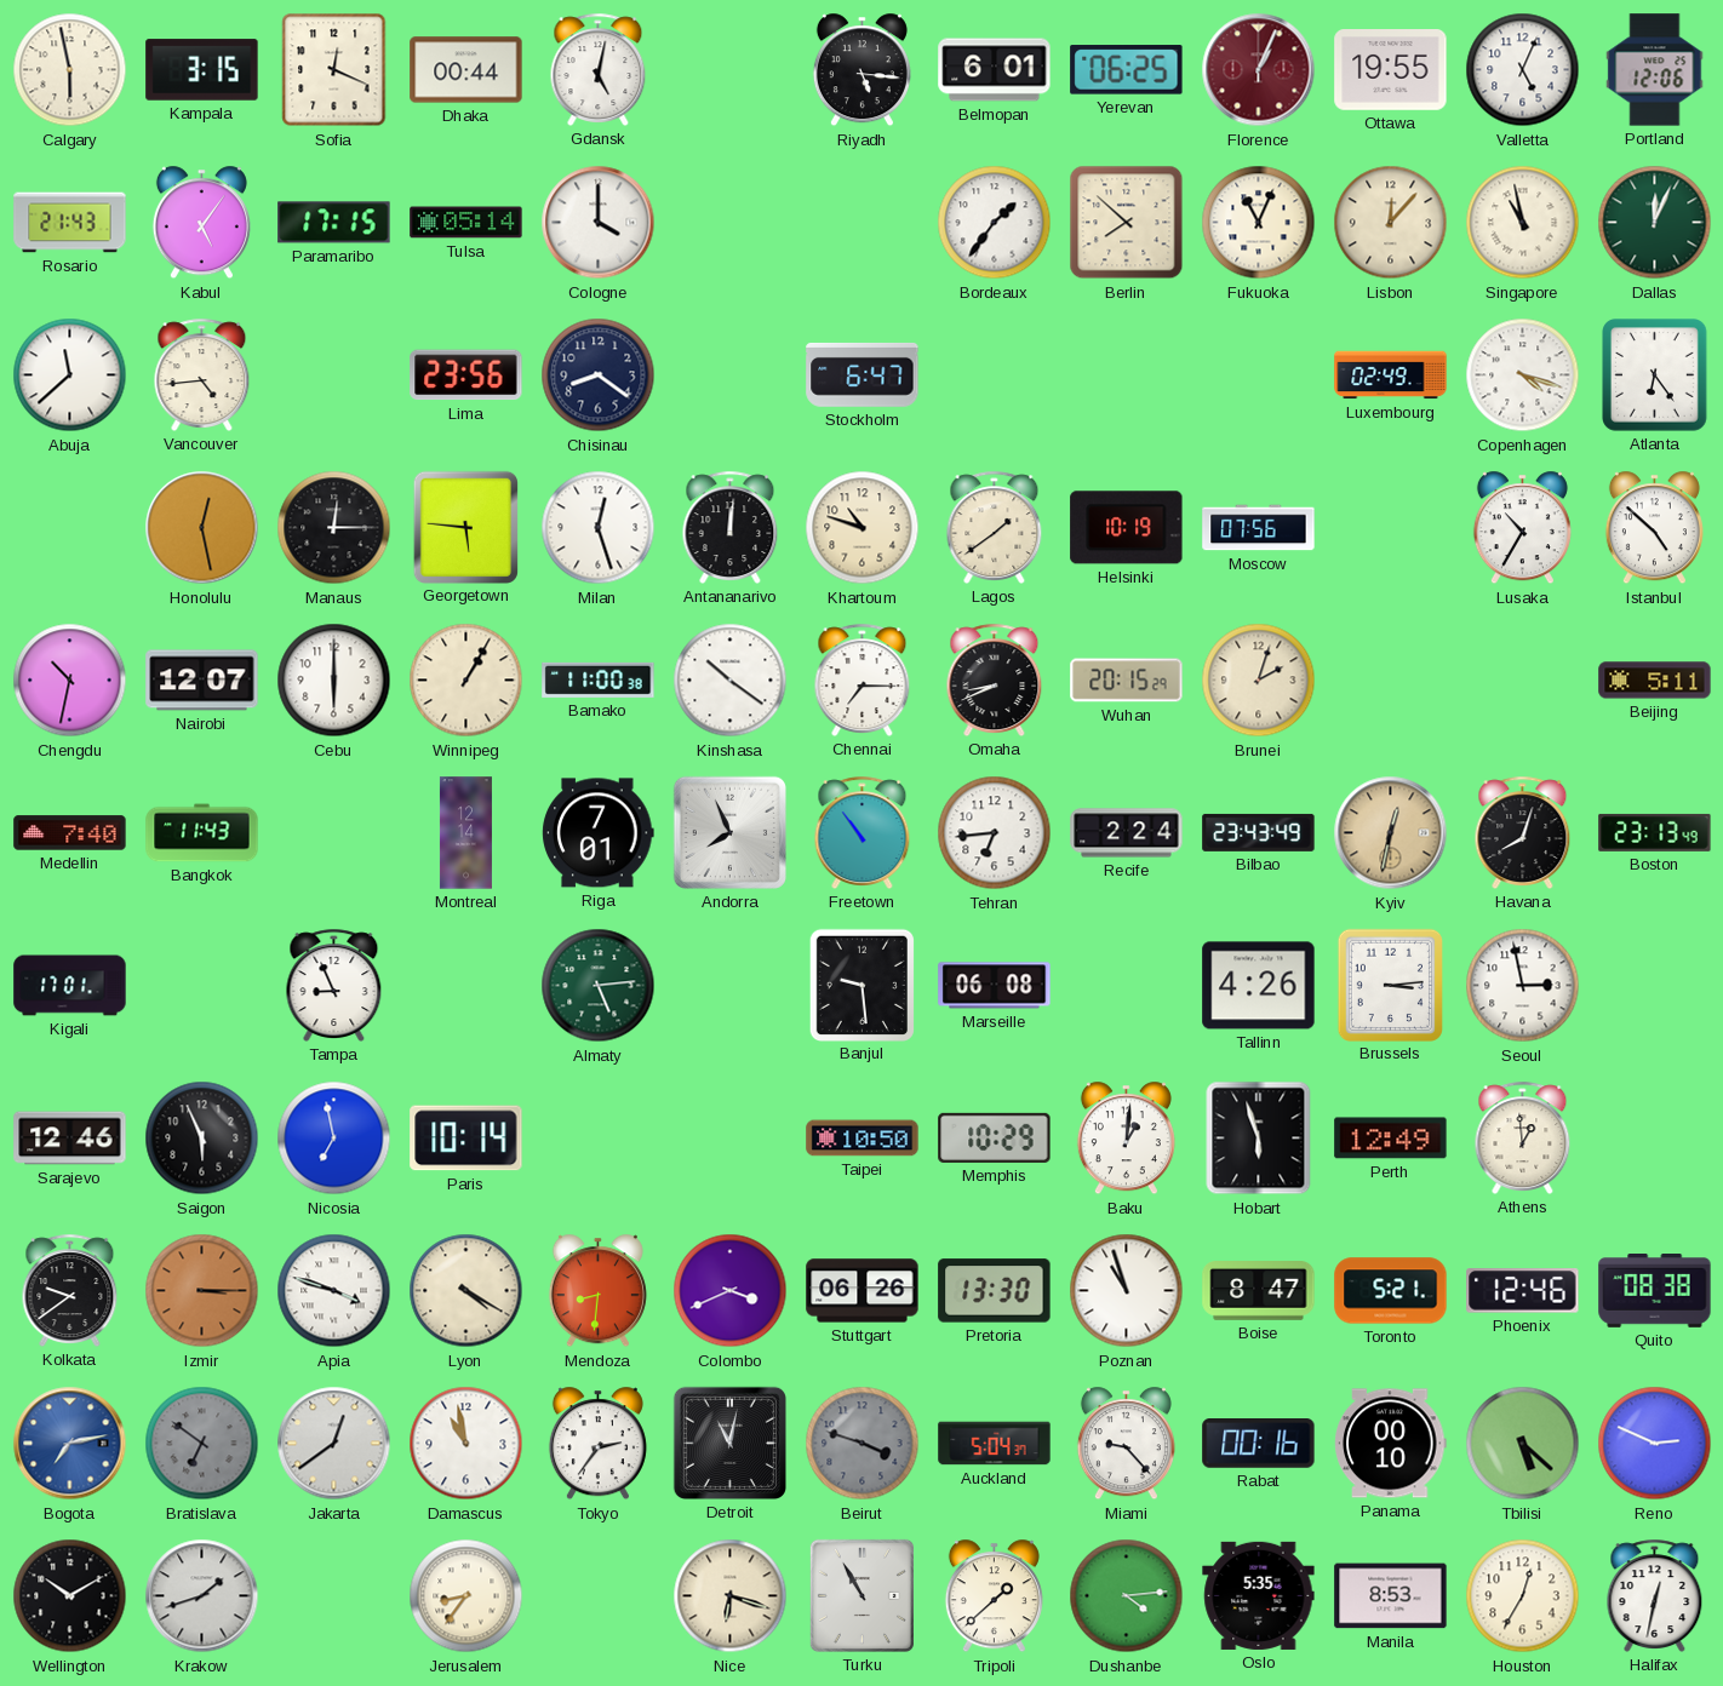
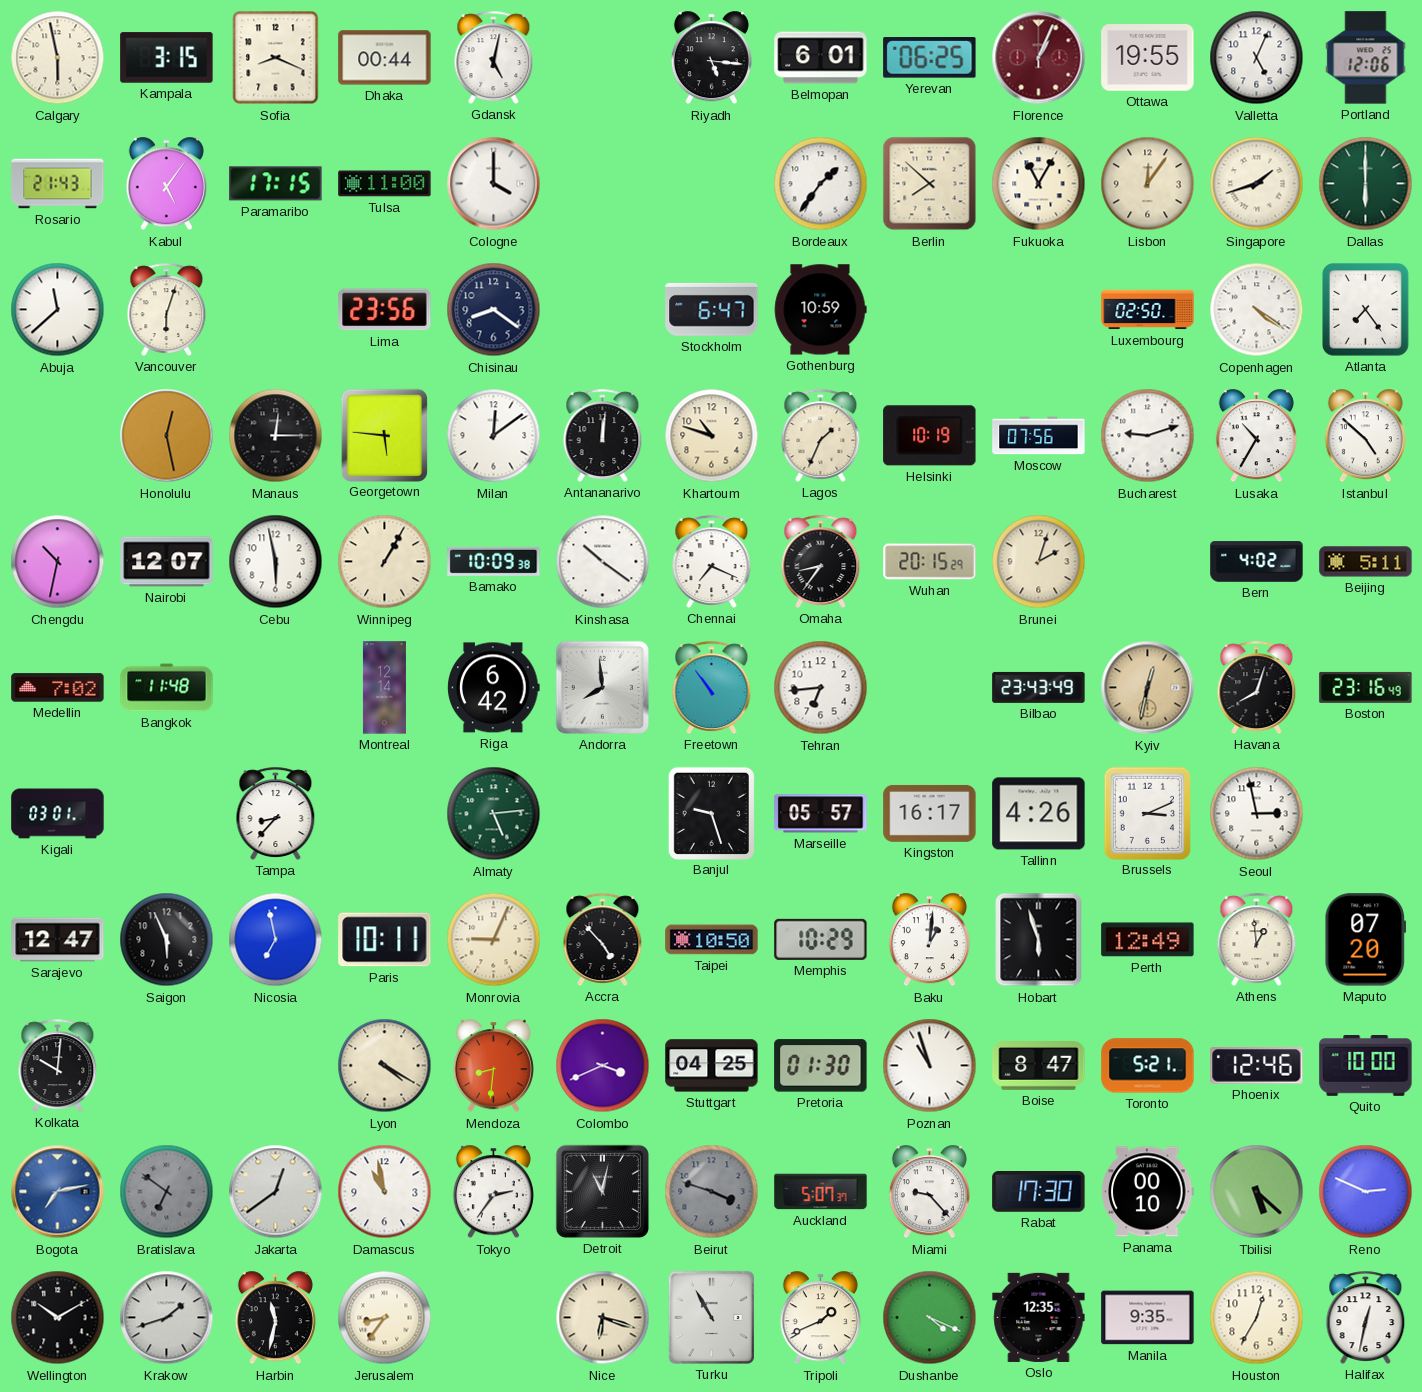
Sofia: 12:19 -> 8:19
Tulsa: 05:14 -> 11:00
Fukuoka: 11:04 -> 11:05
Lisbon: 12:07 -> 12:06
Singapore: 10:58 -> 1:42
Dallas: 12:04 -> 6:00
Vancouver: 4:44 -> 6:03
Gothenburg: none -> 10:59
Luxembourg: 02:49 -> 02:50
Copenhagen: 4:18 -> 4:21
Atlanta: 6:24 -> 7:24
Milan: 12:27 -> 12:09
Lagos: 1:39 -> 1:34
Bucharest: none -> 9:12
Cebu: 6:00 -> 5:58
Bamako: 11:00 -> 10:09
Chennai: 7:15 -> 7:19
Omaha: 8:41 -> 8:36
Bern: none -> 4:02
Medellin: 7:40 -> 7:02
Bangkok: 11:43 -> 11:48
Riga: 7:01 -> 6:42
Andorra: 7:56 -> 7:59
Recife: 2:24 -> none
Boston: 23:13 -> 23:16
Kigali: 17:01 -> 03:01
Tampa: 8:56 -> 8:37
Banjul: 9:29 -> 9:27
Marseille: 06:08 -> 05:57
Kingston: none -> 16:17
Brussels: 3:14 -> 3:11
Sarajevo: 12:46 -> 12:47
Paris: 10:14 -> 10:11
Monrovia: none -> 9:04
Accra: none -> 4:53
Maputo: none -> 07:20
Kolkata: 9:39 -> 10:01
Izmir: 3:15 -> none
Apia: 3:48 -> none
Stuttgart: 06:26 -> 04:25
Pretoria: 13:30 -> 01:30
Quito: 08:38 -> 10:00
Auckland: 5:04 -> 5:07
Rabat: 00:16 -> 17:30
Harbin: none -> 11:32
Tripoli: 1:38 -> 1:41
Dushanbe: 4:14 -> 4:19
Oslo: 5:35 -> 12:35
Manila: 8:53 -> 9:35
